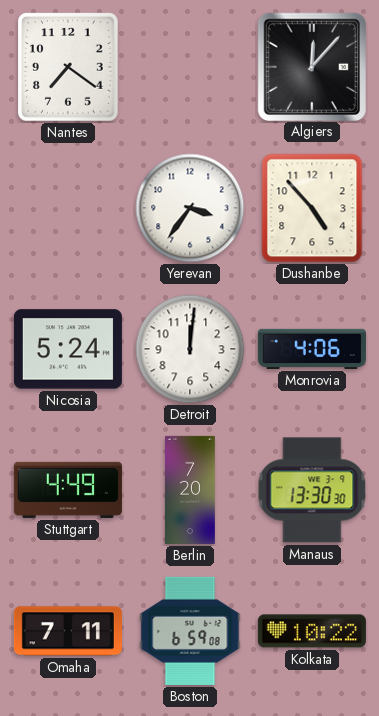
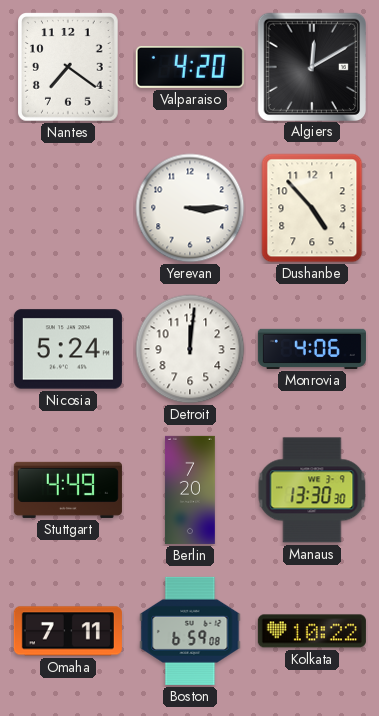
Valparaiso: none -> 4:20
Algiers: 12:07 -> 12:10
Yerevan: 3:36 -> 3:15
